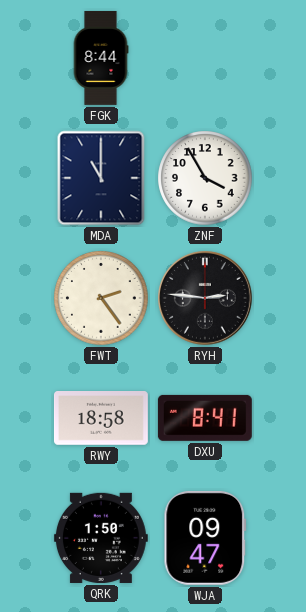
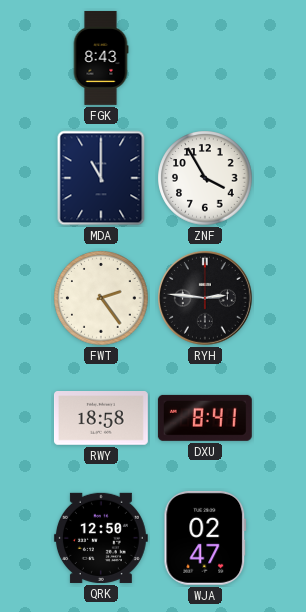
FGK: 8:44 -> 8:43
QRK: 1:50 -> 12:50
WJA: 09:47 -> 02:47
